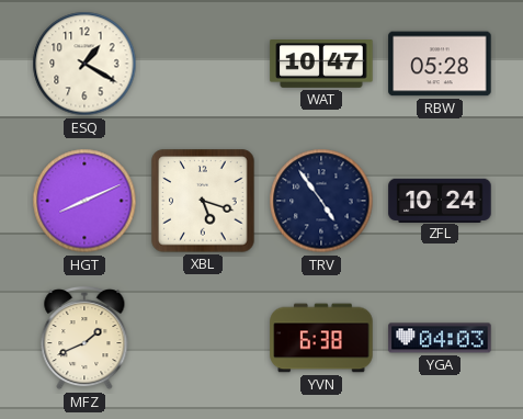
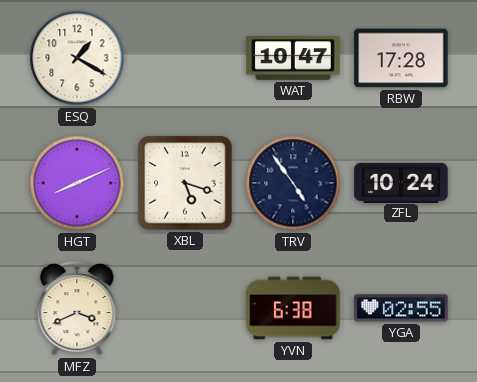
RBW: 05:28 -> 17:28
MFZ: 1:41 -> 3:41
YGA: 04:03 -> 02:55
